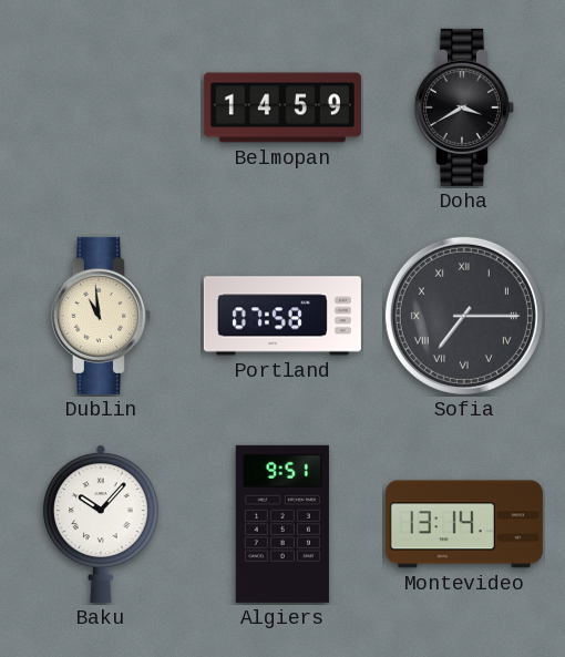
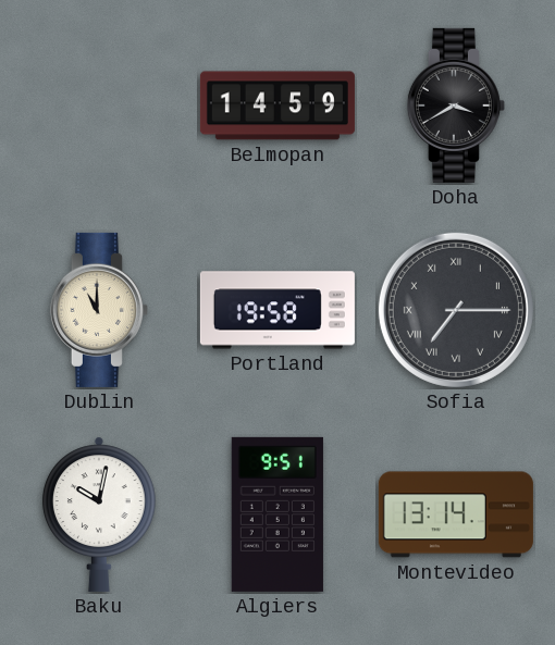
Dublin: 10:59 -> 11:00
Portland: 07:58 -> 19:58
Baku: 10:07 -> 10:02
